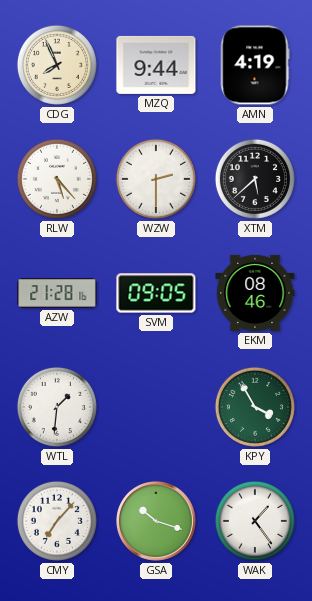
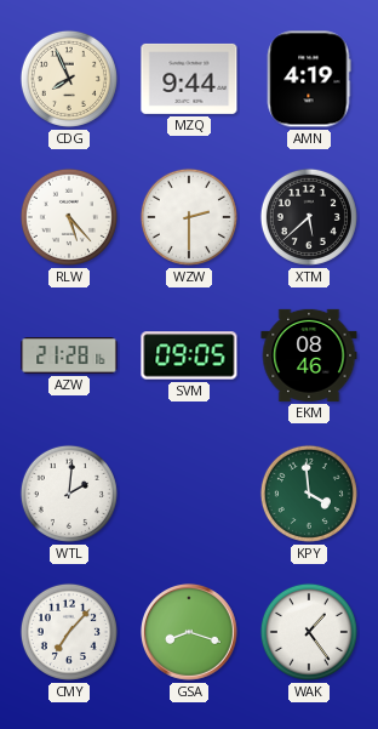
WTL: 1:31 -> 2:01
KPY: 3:55 -> 3:59
GSA: 10:18 -> 8:18
